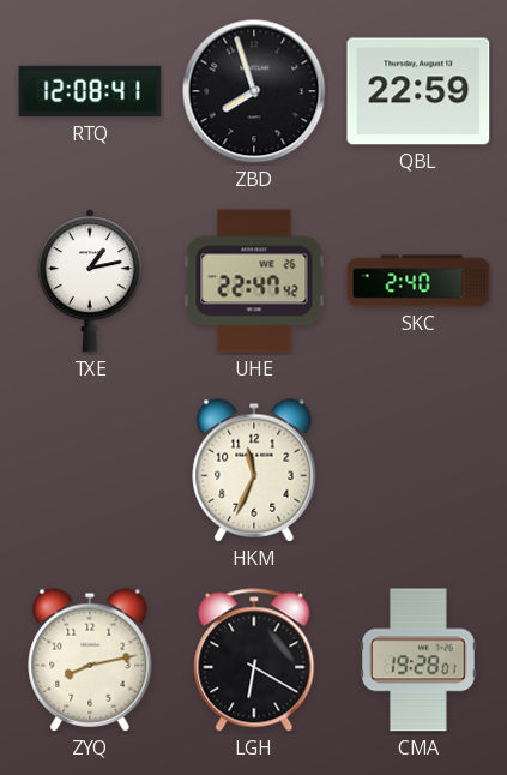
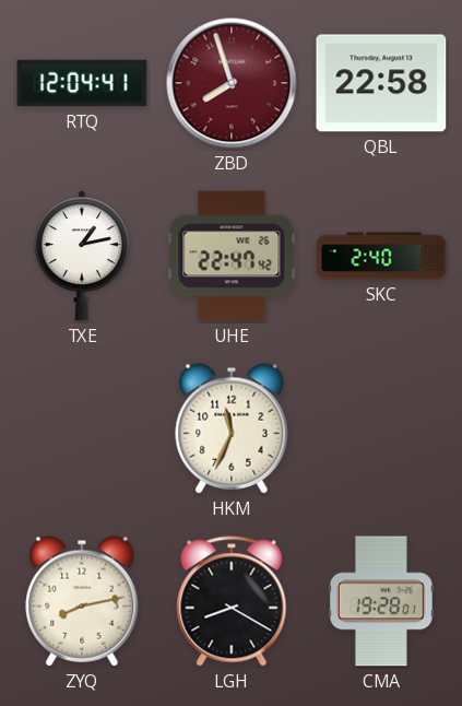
RTQ: 12:08 -> 12:04
ZBD dial: black -> burgundy
QBL: 22:59 -> 22:58
LGH: 6:20 -> 8:20
